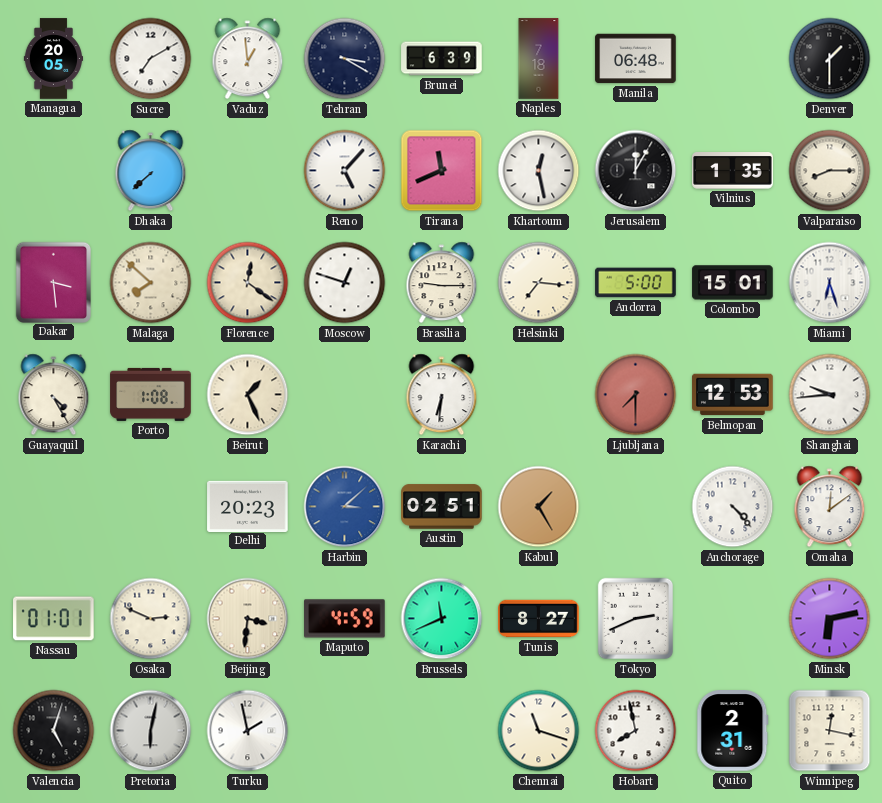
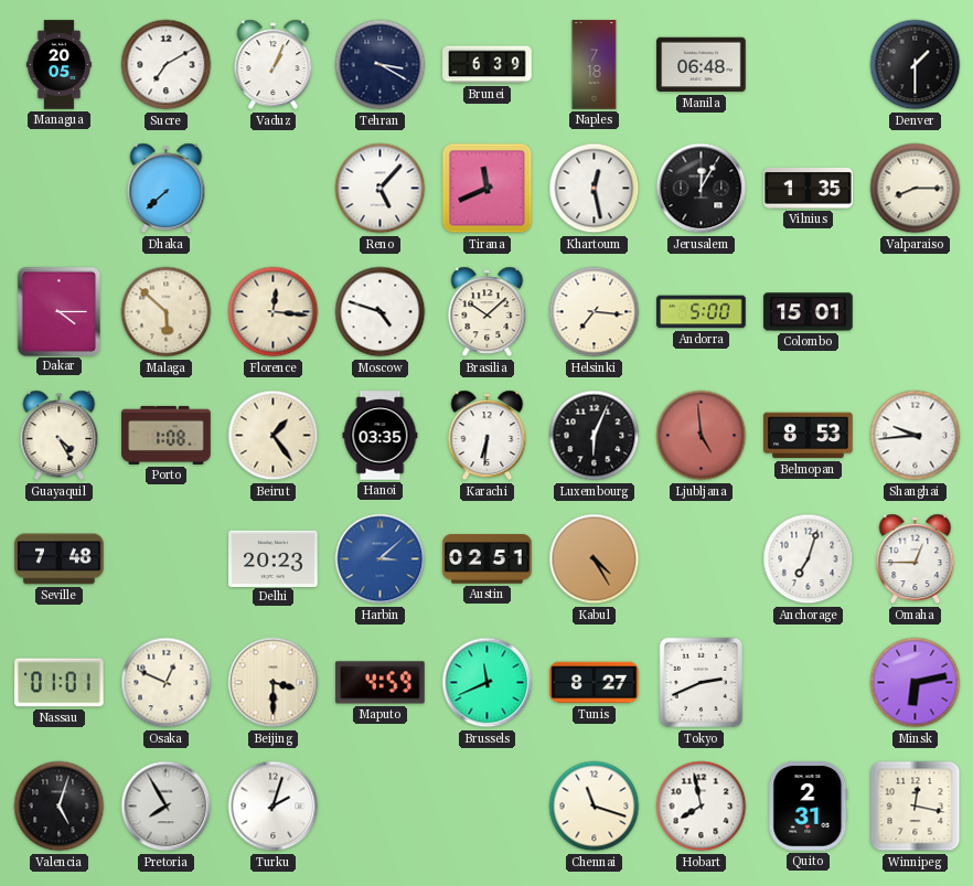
Vaduz: 12:59 -> 1:04
Dakar: 3:29 -> 4:15
Malaga: 7:52 -> 5:52
Florence: 12:21 -> 12:16
Moscow: 12:48 -> 4:48
Brasilia: 9:15 -> 10:08
Miami: 6:27 -> none
Beirut: 1:26 -> 1:24
Hanoi: none -> 03:35
Luxembourg: none -> 6:04
Ljubljana: 7:30 -> 4:59
Belmopan: 12:53 -> 8:53
Seville: none -> 7:48
Kabul: 1:25 -> 4:25
Anchorage: 4:23 -> 7:03
Omaha: 12:09 -> 12:45
Osaka: 2:49 -> 12:49
Beijing: 3:31 -> 3:30
Pretoria: 6:02 -> 7:55
Turku: 1:58 -> 2:03
